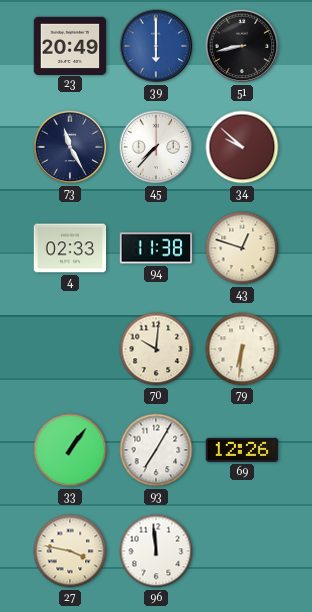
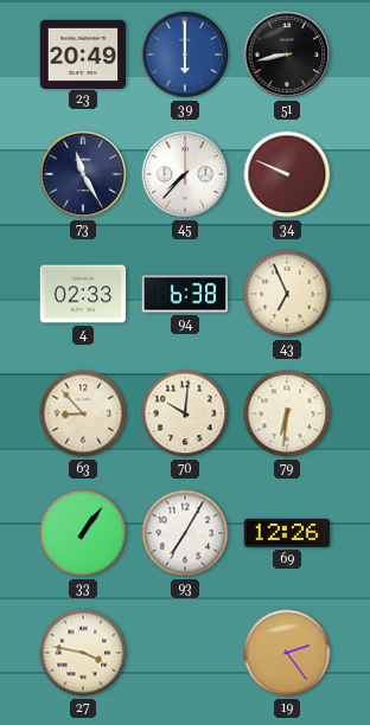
34: 9:52 -> 9:49
94: 11:38 -> 6:38
43: 12:48 -> 6:56
63: none -> 8:53
96: 11:59 -> none
19: none -> 2:24
